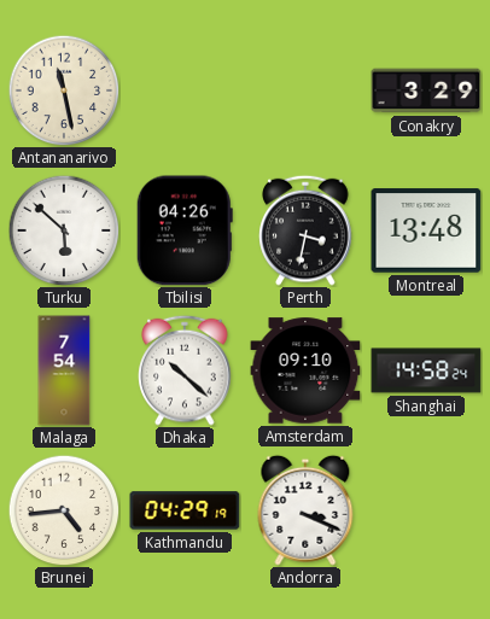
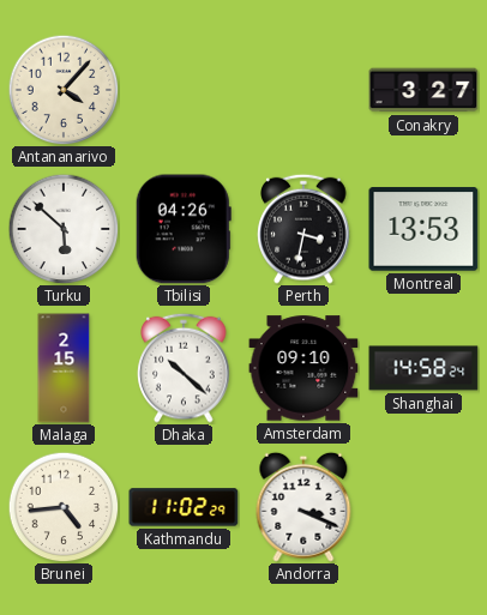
Antananarivo: 11:28 -> 4:07
Conakry: 3:29 -> 3:27
Montreal: 13:48 -> 13:53
Malaga: 7:54 -> 2:15
Kathmandu: 04:29 -> 11:02
